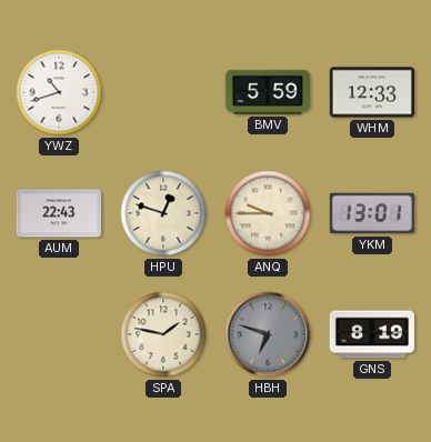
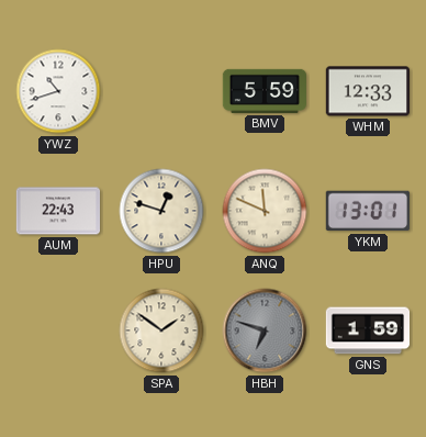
ANQ: 9:45 -> 11:49
SPA: 1:47 -> 1:51
GNS: 8:19 -> 1:59
